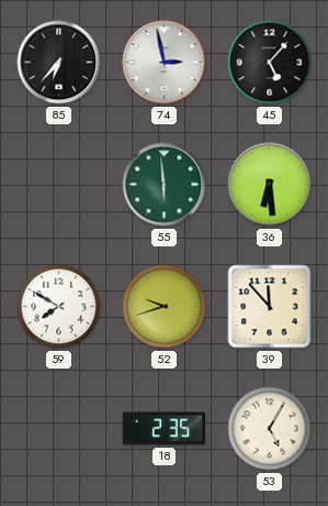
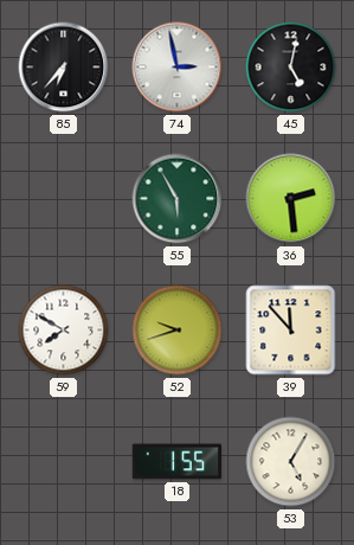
45: 5:07 -> 5:02
55: 5:59 -> 5:55
36: 6:29 -> 2:29
18: 2:35 -> 1:55
